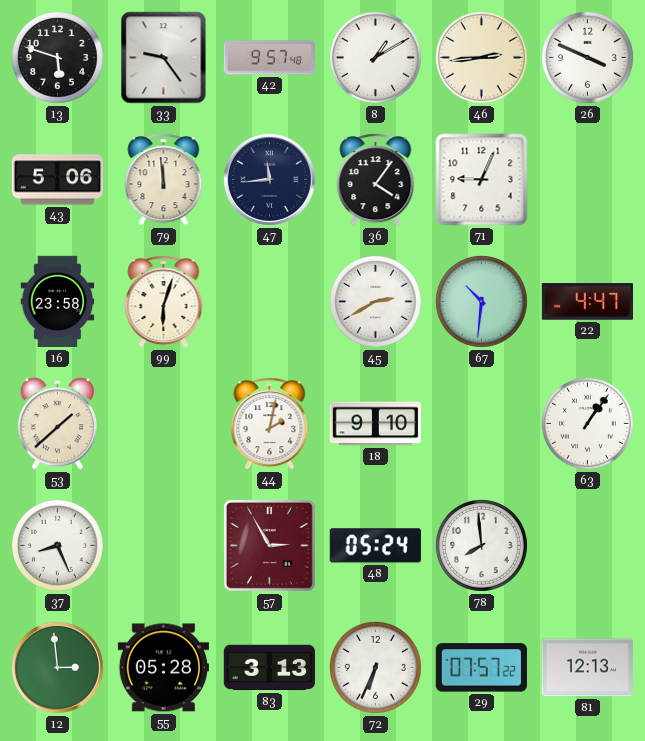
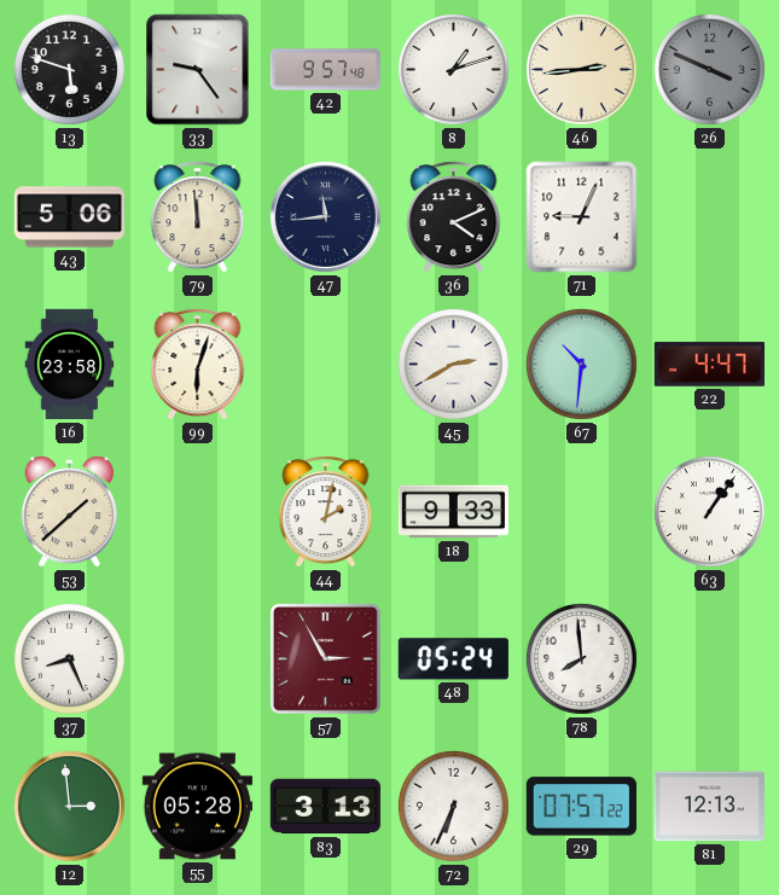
8: 1:10 -> 1:12
26 dial: white -> grey
36: 4:06 -> 4:11
18: 9:10 -> 9:33
